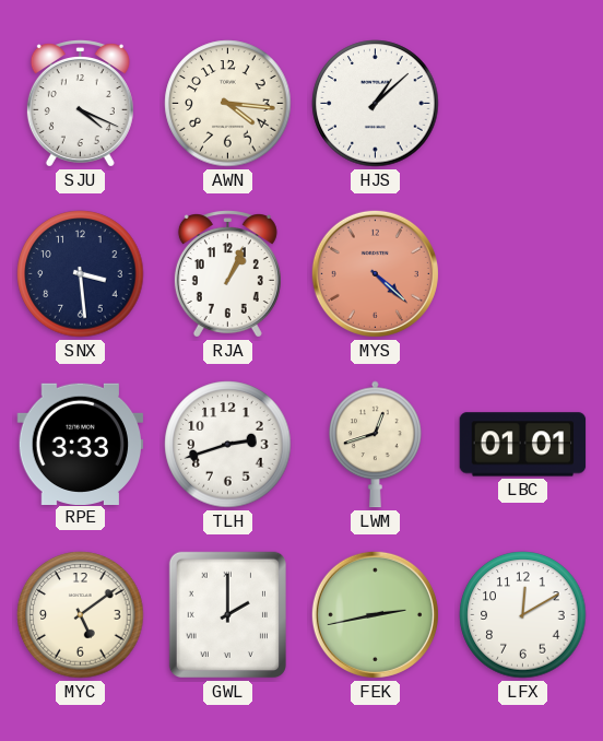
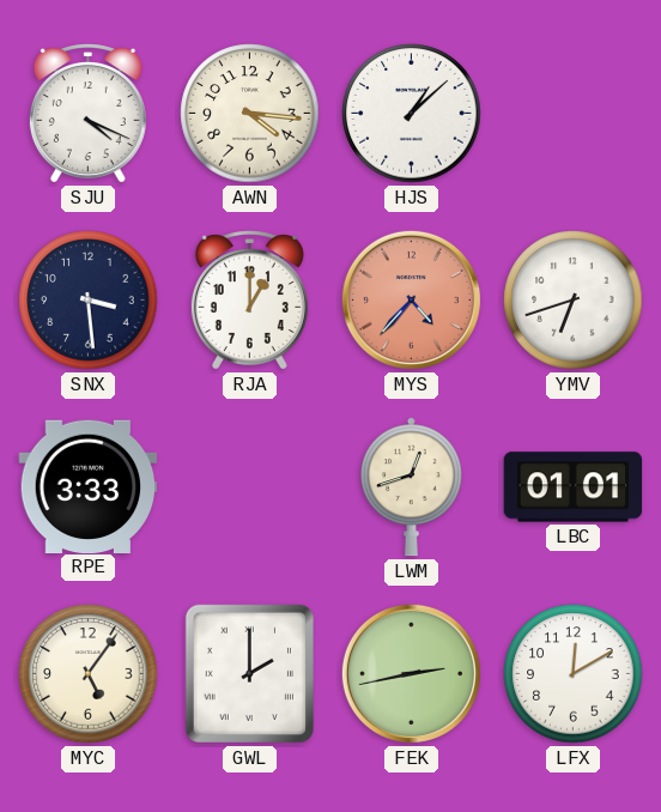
RJA: 1:04 -> 1:00
MYS: 4:22 -> 4:37
YMV: none -> 6:42
TLH: 2:42 -> none
MYC: 5:09 -> 5:06
